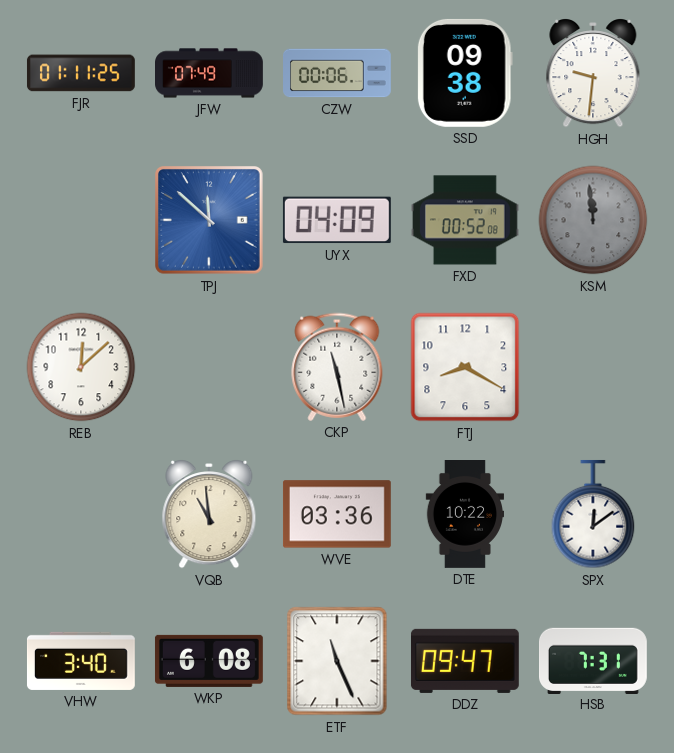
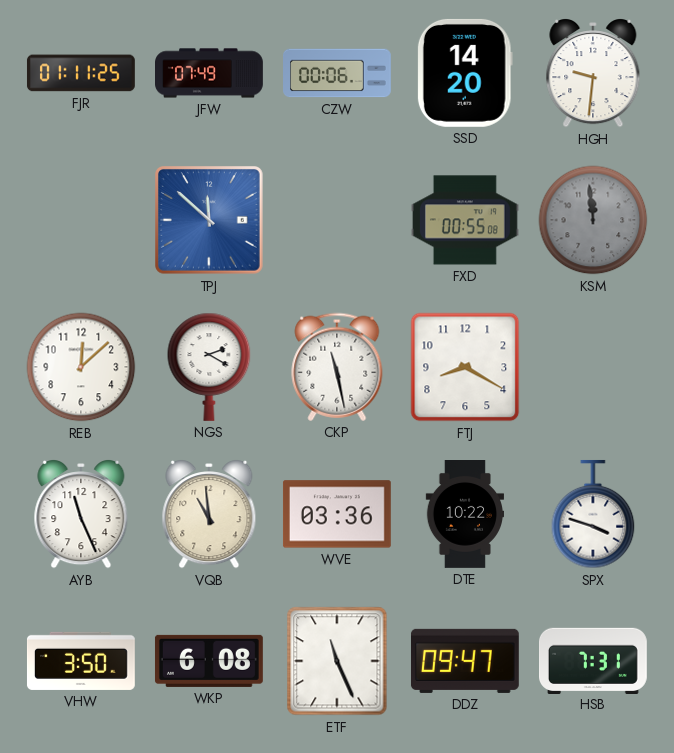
SSD: 09:38 -> 14:20
UYX: 04:09 -> none
FXD: 00:52 -> 00:55
NGS: none -> 2:20
AYB: none -> 11:26
SPX: 12:09 -> 3:48
VHW: 3:40 -> 3:50
